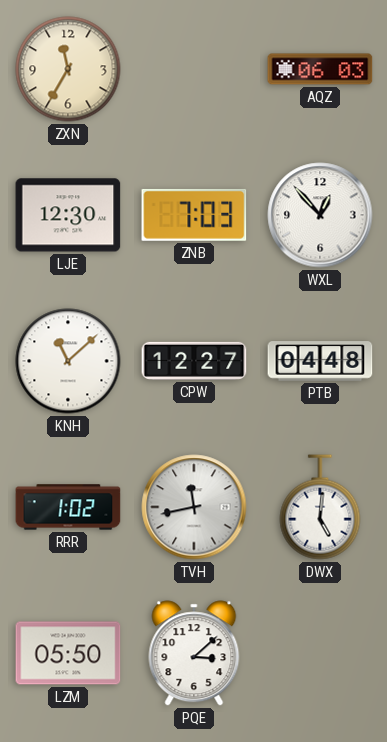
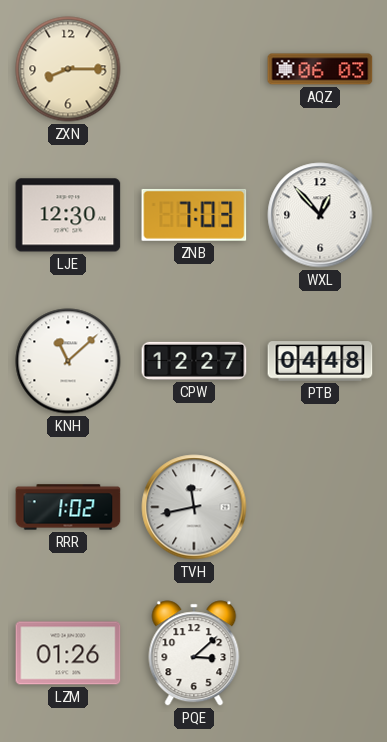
ZXN: 11:35 -> 8:15
DWX: 5:01 -> none
LZM: 05:50 -> 01:26
